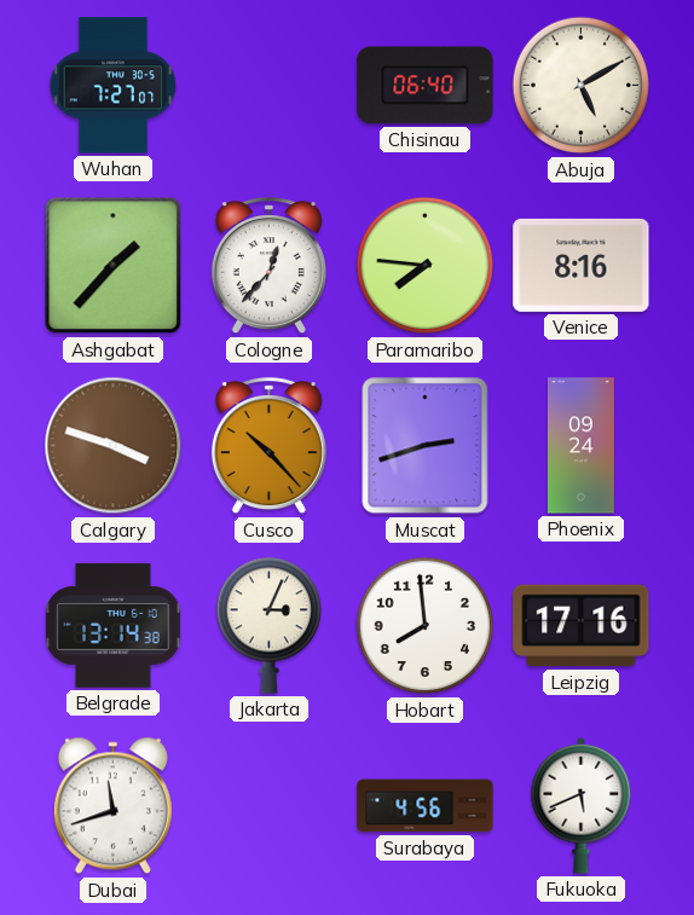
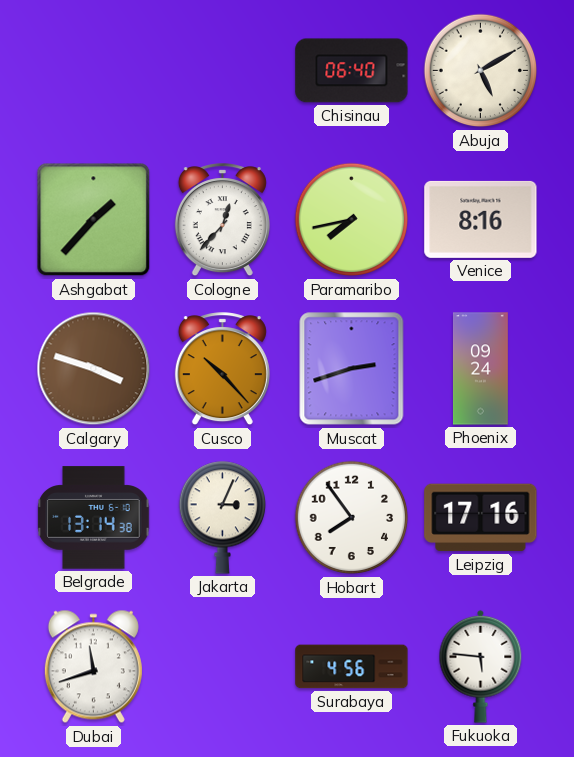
Wuhan: 7:27 -> none
Paramaribo: 7:46 -> 7:43
Hobart: 7:59 -> 7:54
Fukuoka: 5:41 -> 5:46
